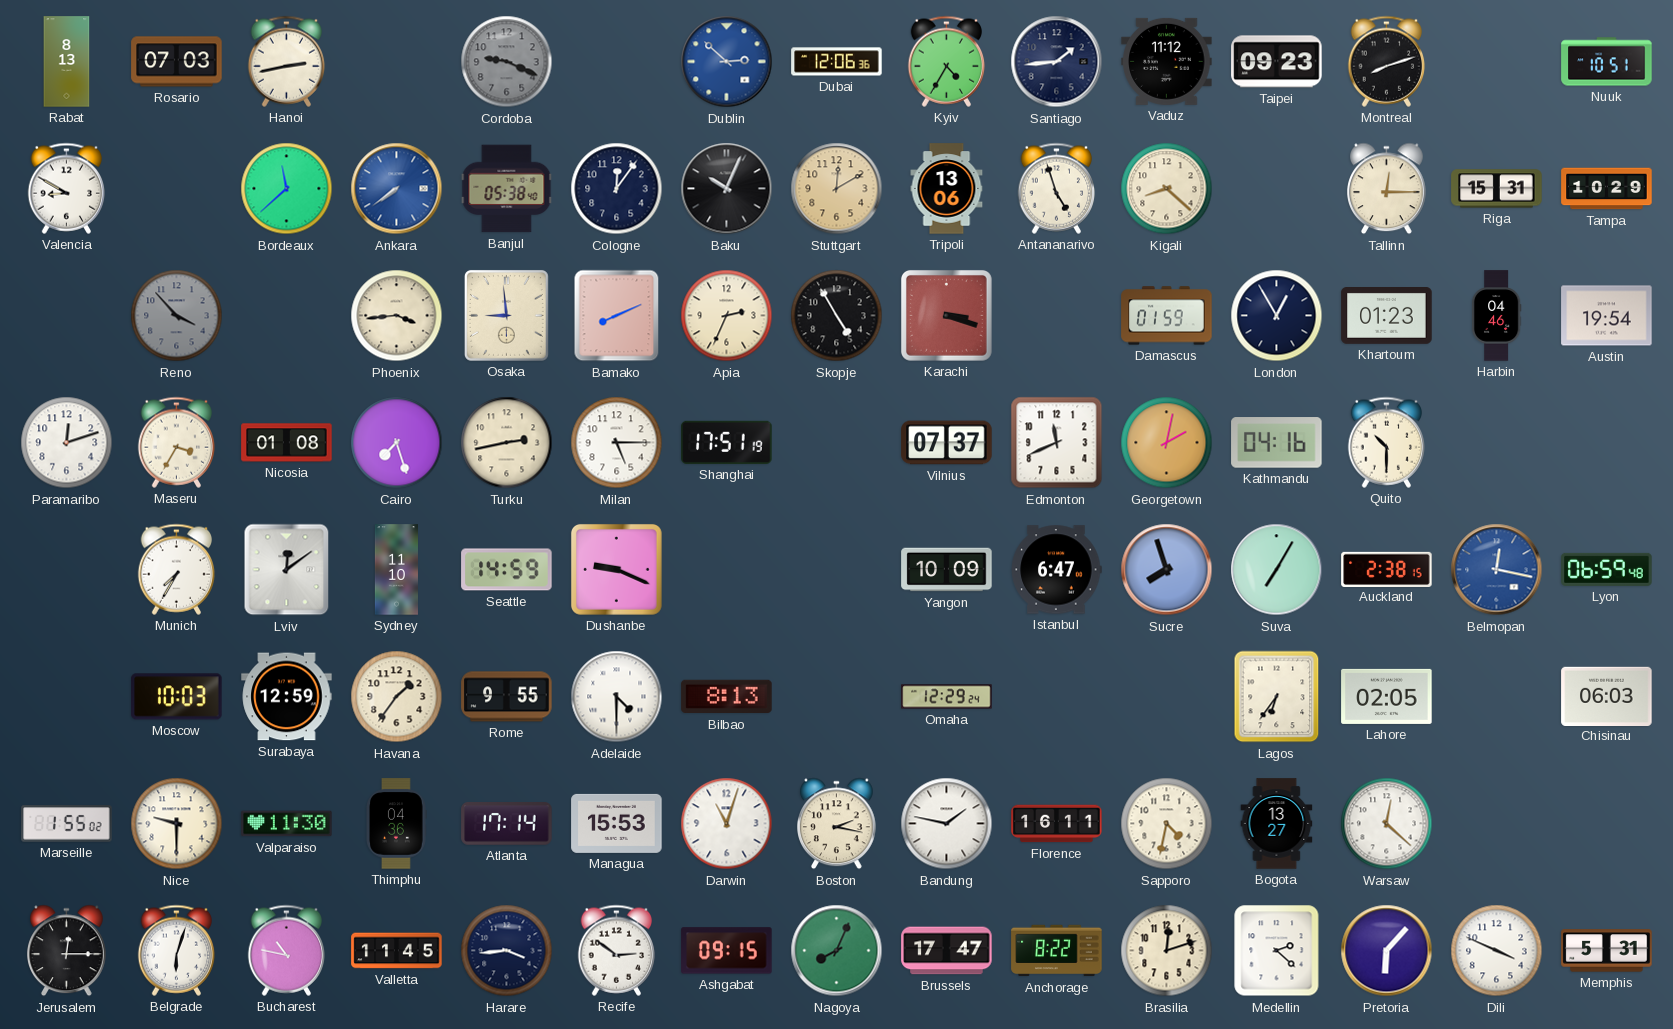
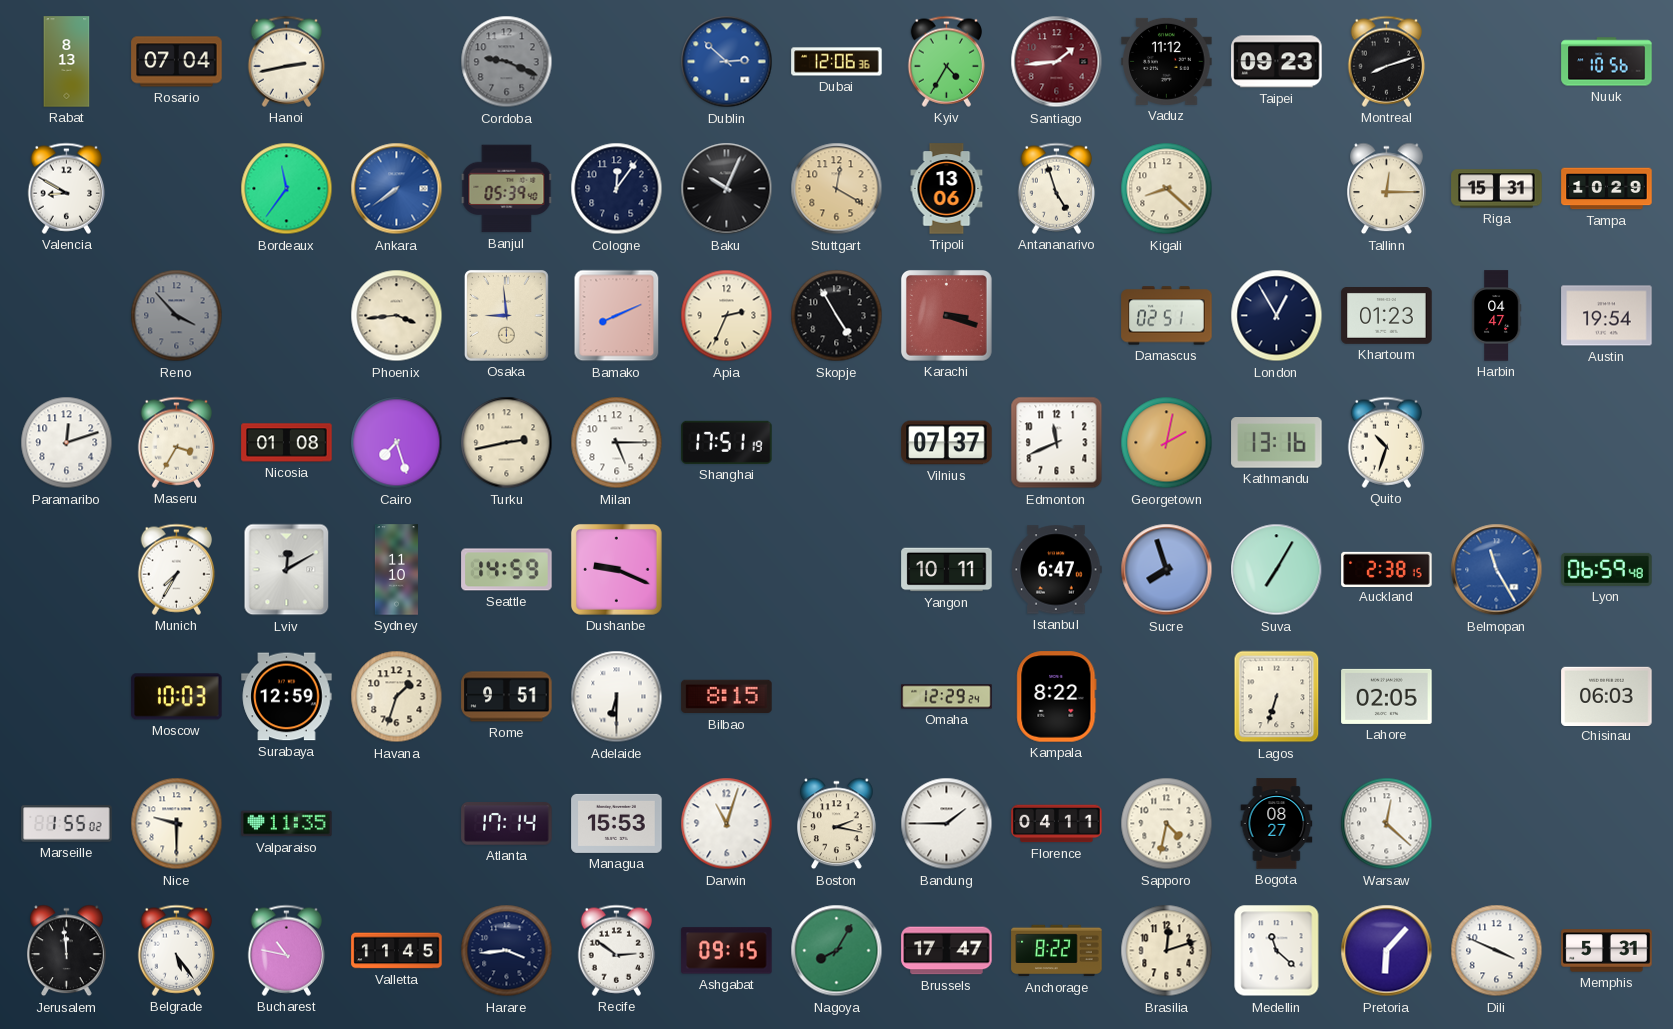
Rosario: 07:03 -> 07:04
Santiago dial: navy -> burgundy
Nuuk: 10:51 -> 10:56
Bordeaux: 11:38 -> 11:36
Banjul: 05:38 -> 05:39
Stuttgart: 12:10 -> 12:20
Damascus: 01:59 -> 02:51
Harbin: 04:46 -> 04:47
Kathmandu: 04:16 -> 13:16
Quito: 10:30 -> 10:33
Lviv: 12:09 -> 12:10
Yangon: 10:09 -> 10:11
Belmopan: 12:17 -> 11:25
Havana: 1:36 -> 1:33
Rome: 9:55 -> 9:51
Adelaide: 4:30 -> 6:30
Bilbao: 8:13 -> 8:15
Kampala: none -> 8:22
Lagos: 6:36 -> 6:33
Valparaiso: 11:30 -> 11:35
Thimphu: 04:36 -> none
Bandung: 1:47 -> 1:45
Florence: 16:11 -> 04:11
Bogota: 13:27 -> 08:27
Jerusalem: 12:15 -> 11:59
Belgrade: 6:03 -> 5:24
Nagoya: 8:04 -> 8:05
Medellin: 2:22 -> 11:22
